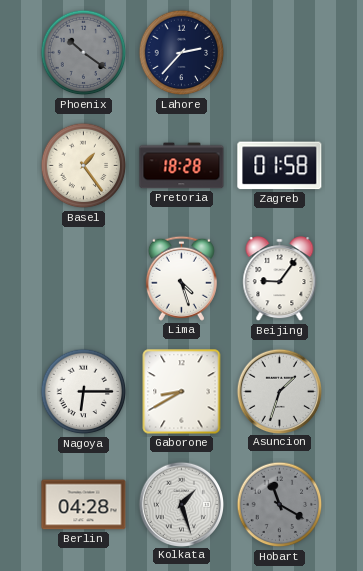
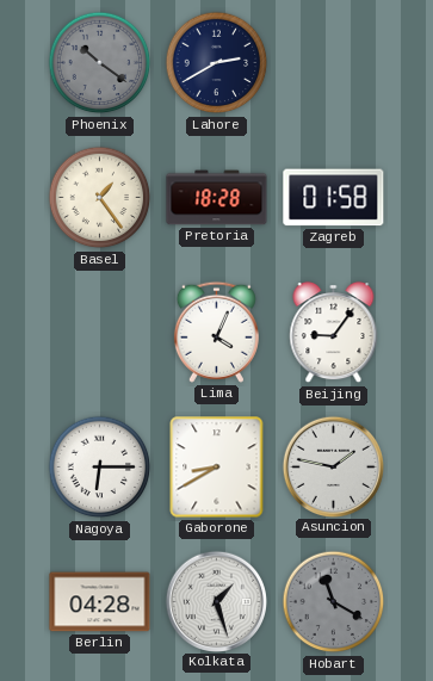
Lahore: 2:37 -> 2:40
Lima: 4:27 -> 4:04
Asuncion: 1:33 -> 1:47
